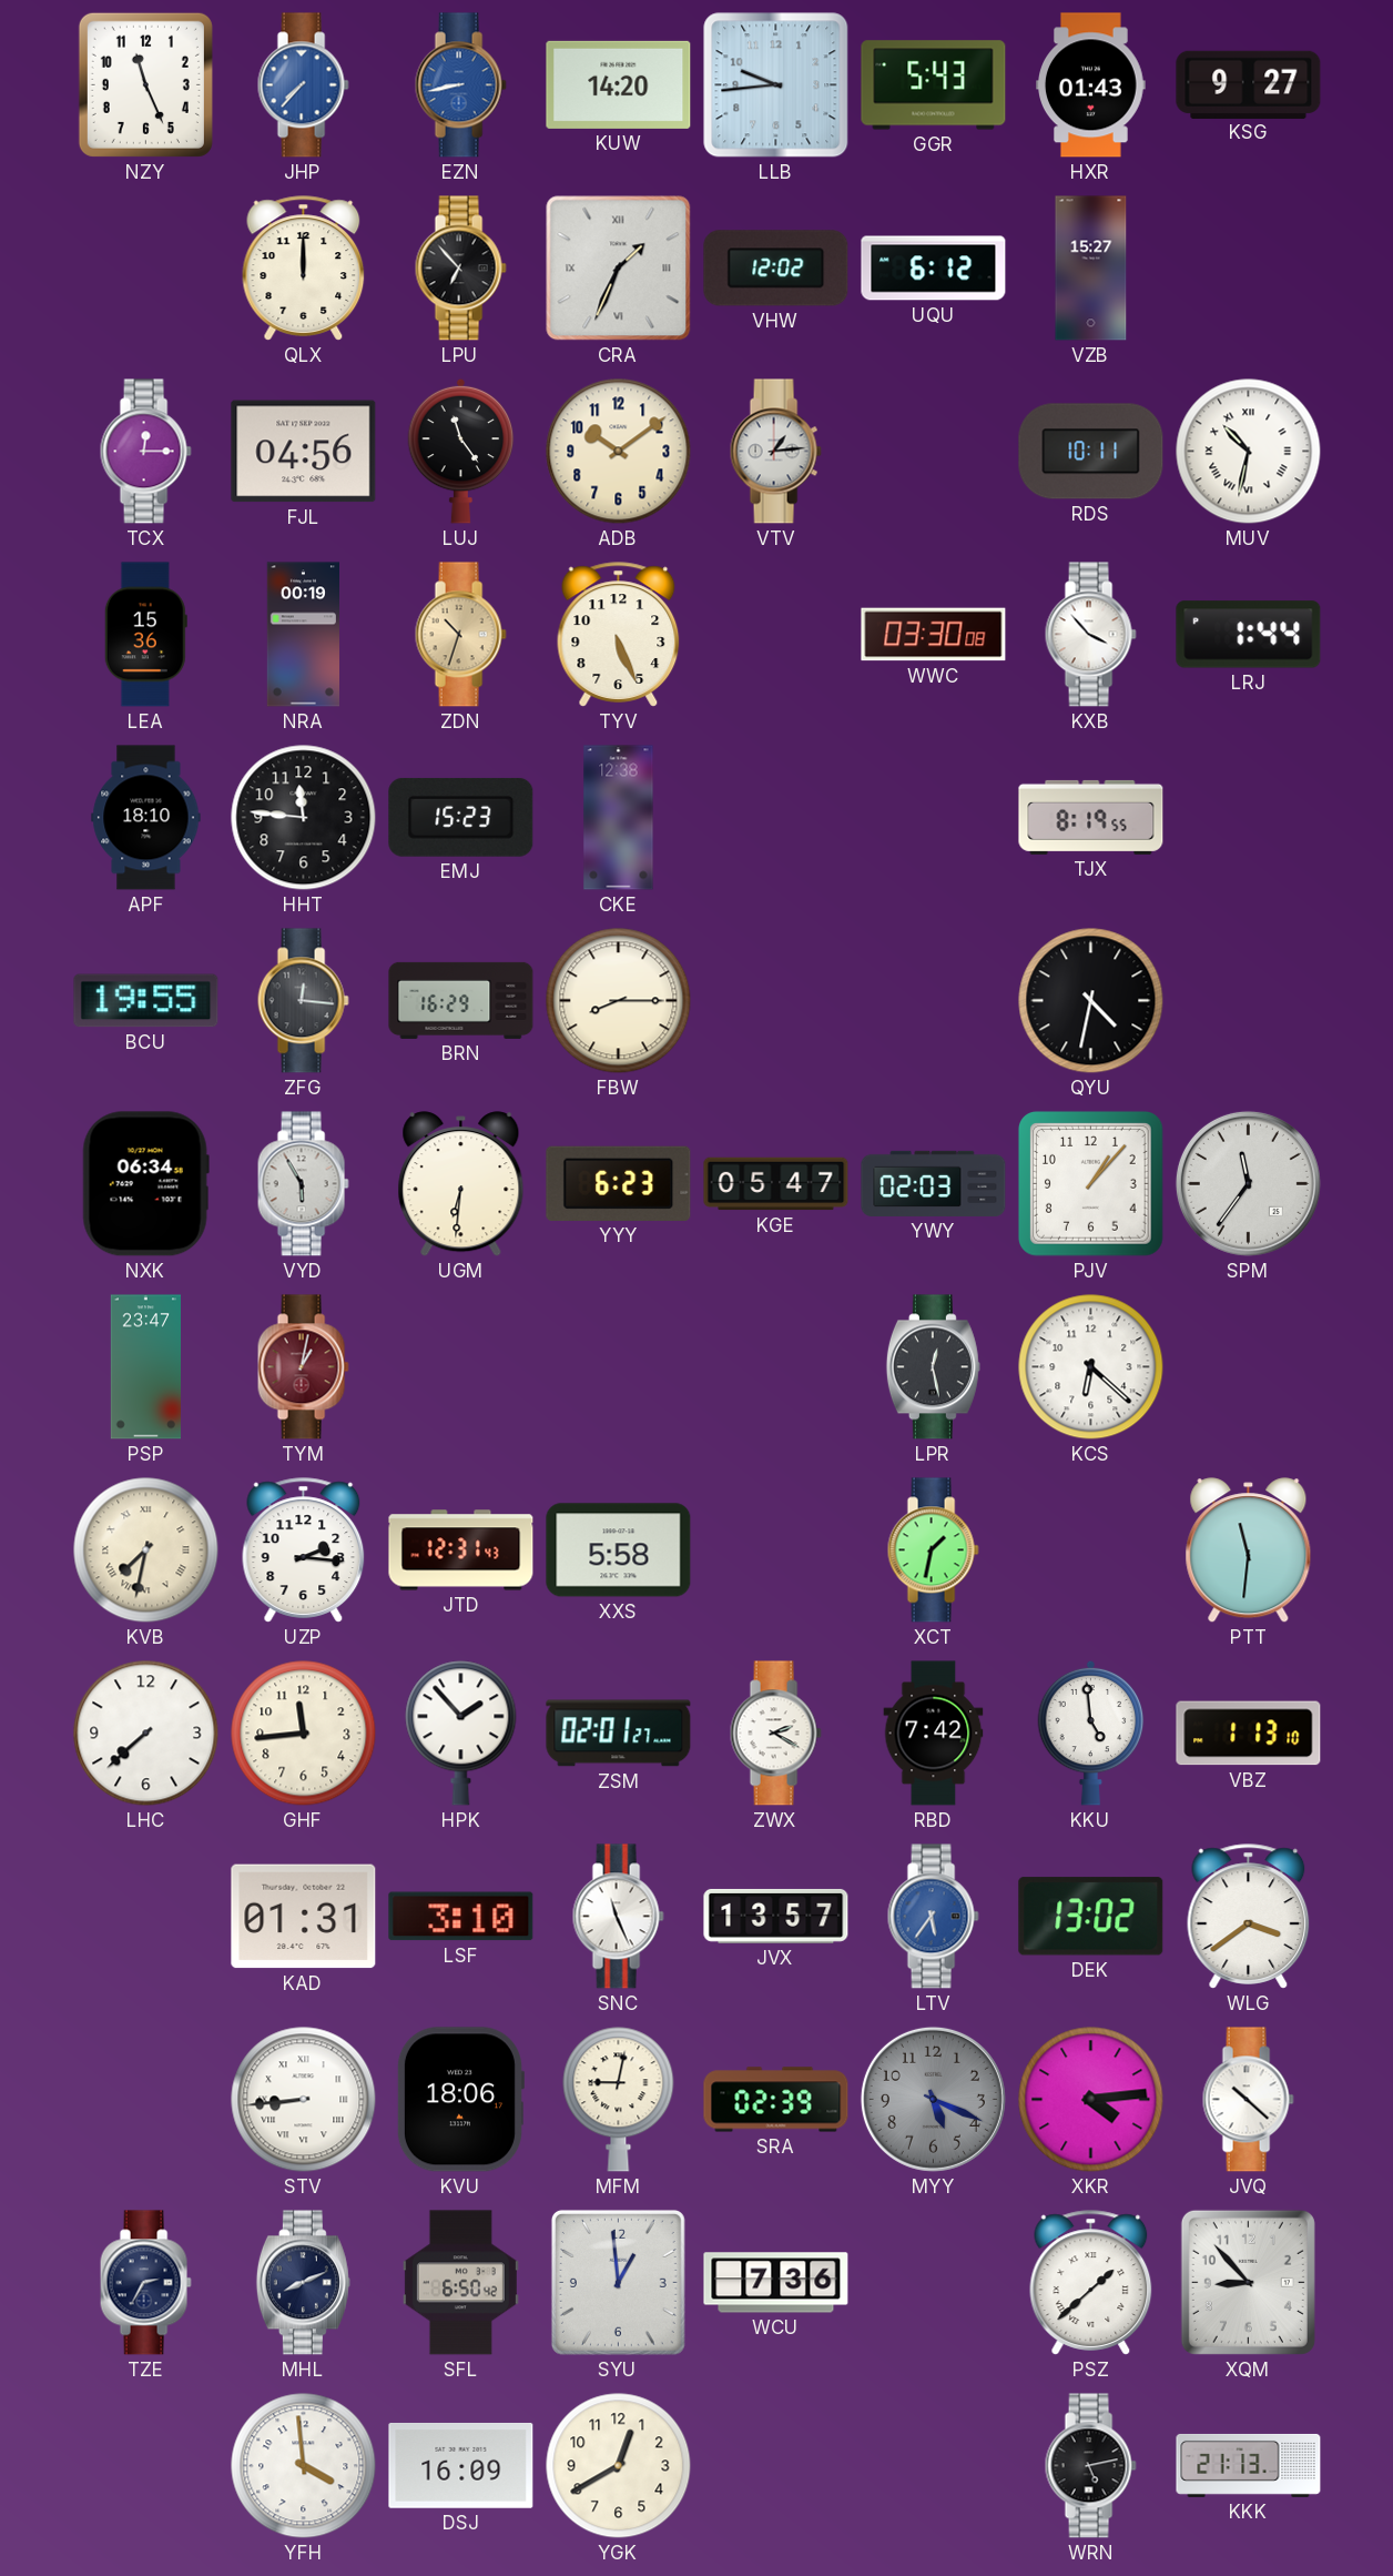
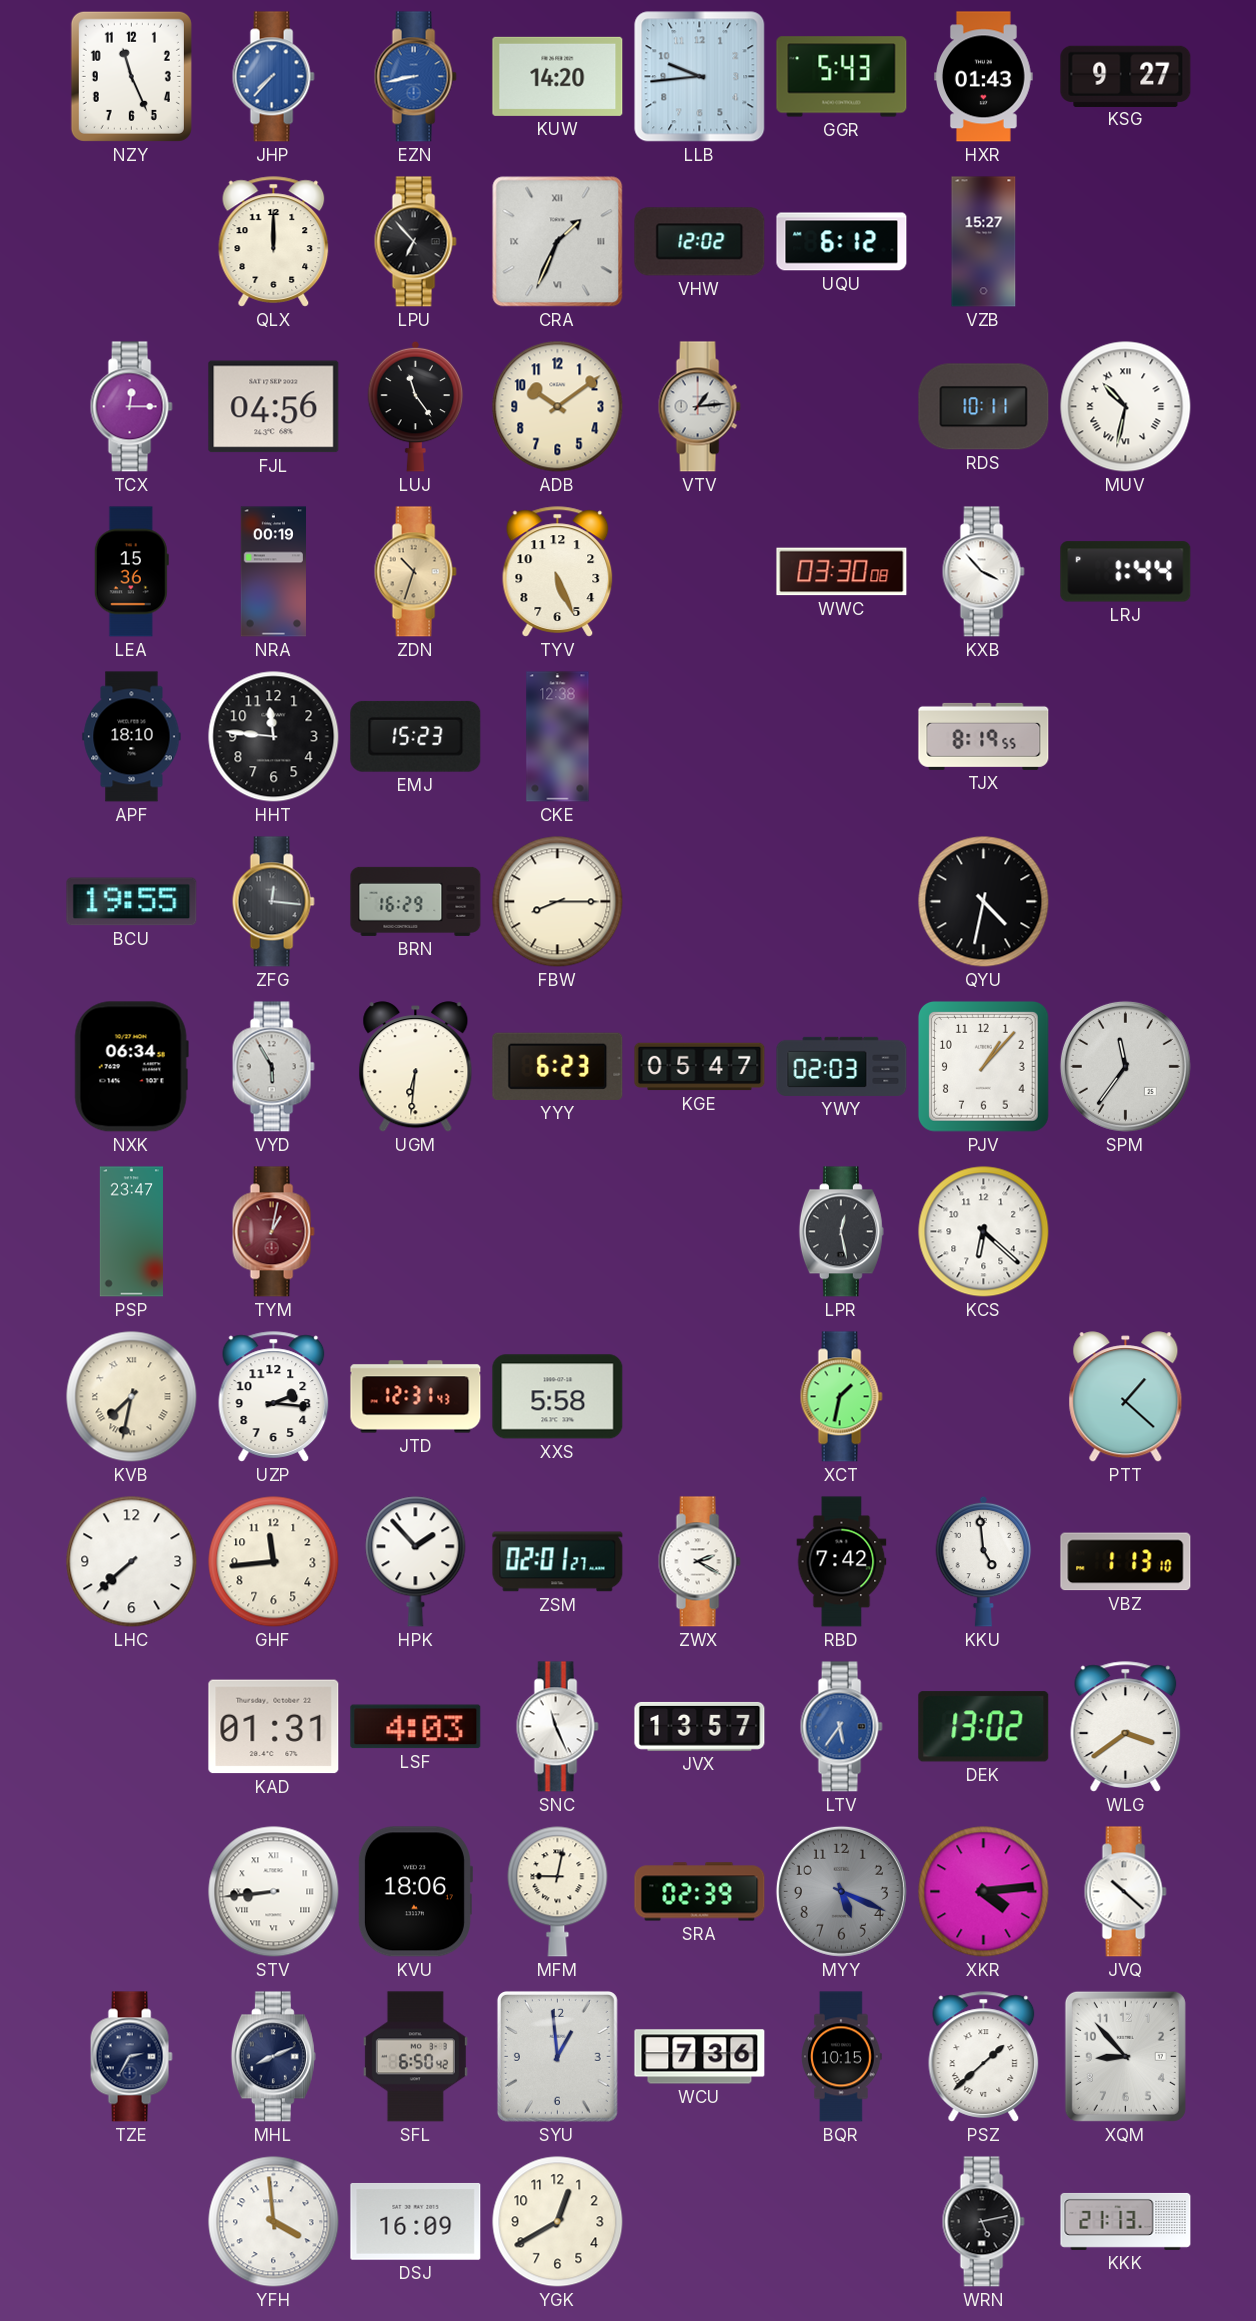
PTT: 11:31 -> 1:22
LSF: 3:10 -> 4:03
BQR: none -> 10:15
